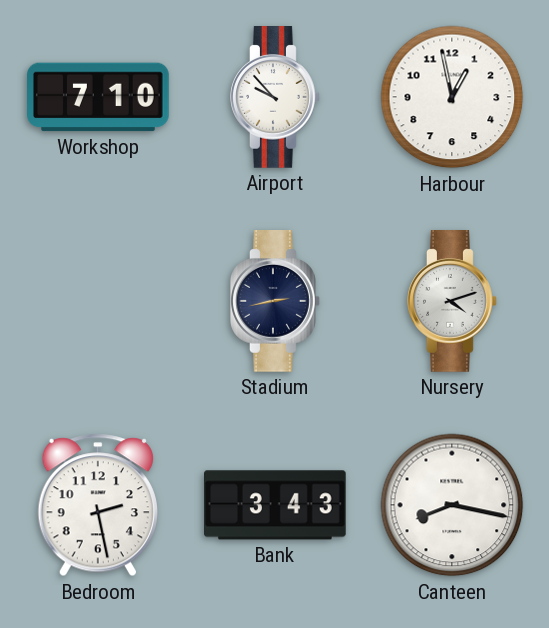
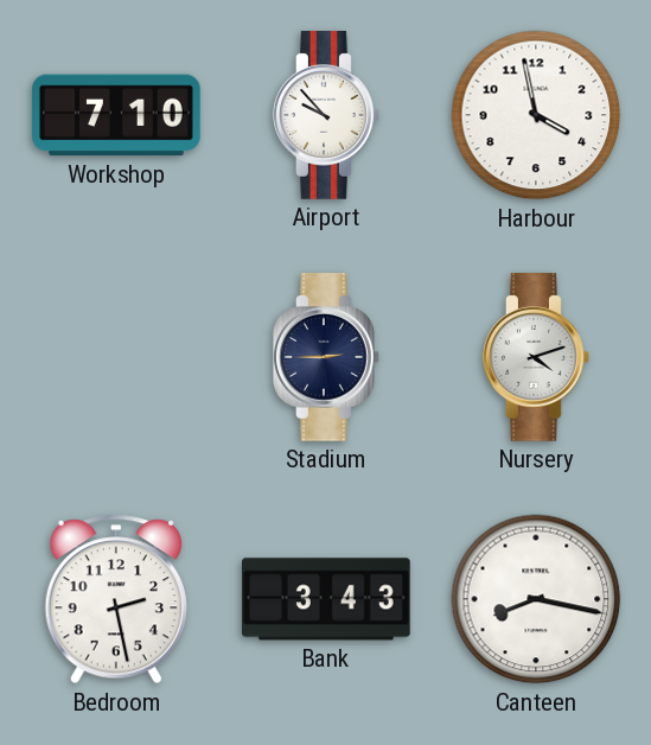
Harbour: 12:58 -> 3:58
Stadium: 2:43 -> 2:45
